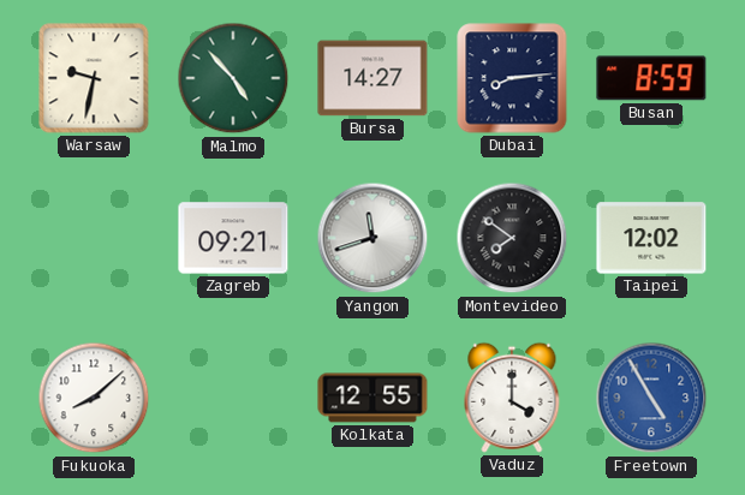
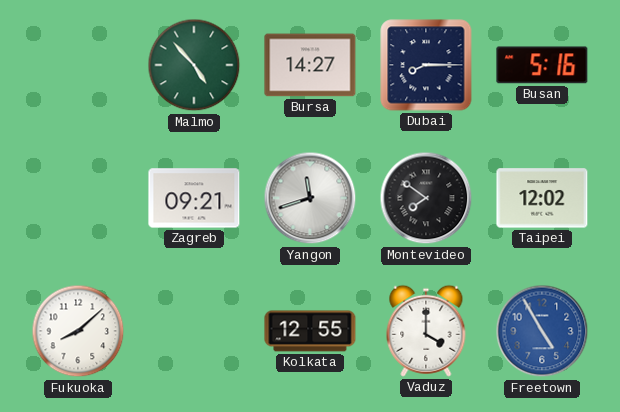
Warsaw: 9:32 -> none
Dubai: 8:14 -> 8:15
Busan: 8:59 -> 5:16
